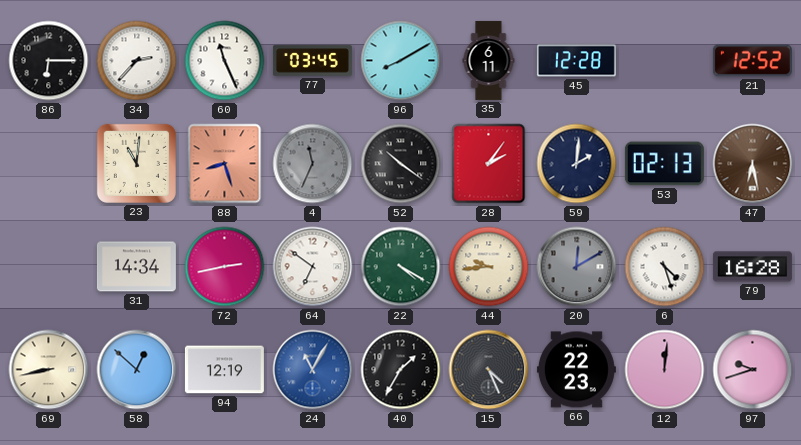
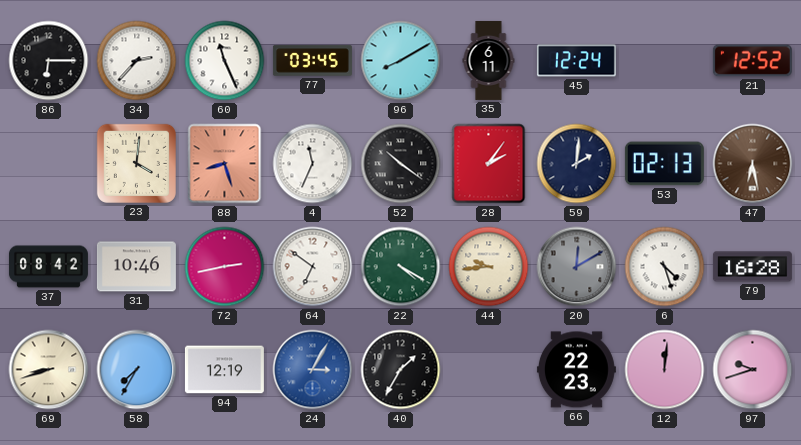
45: 12:28 -> 12:24
23: 11:01 -> 4:01
4 dial: grey -> white
37: none -> 08:42
31: 14:34 -> 10:46
69: 8:43 -> 8:42
58: 12:52 -> 7:35
24: 11:05 -> 3:05
15: 4:26 -> none
